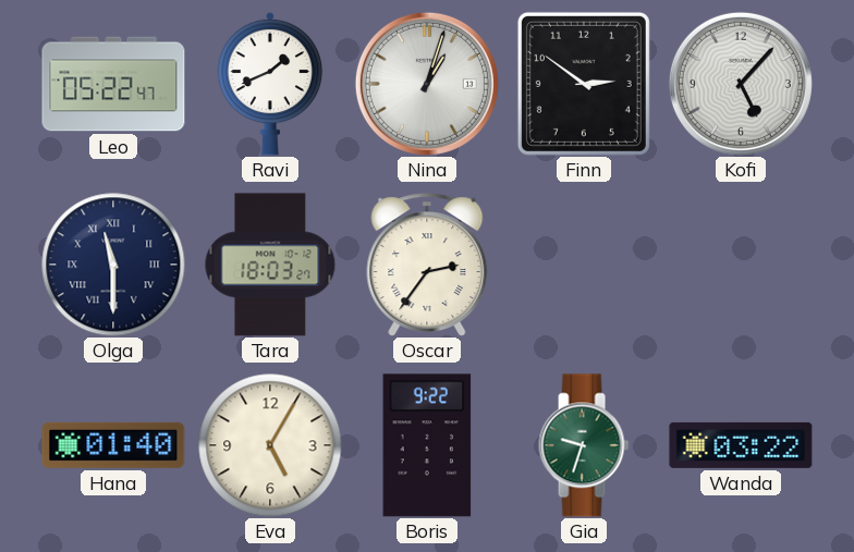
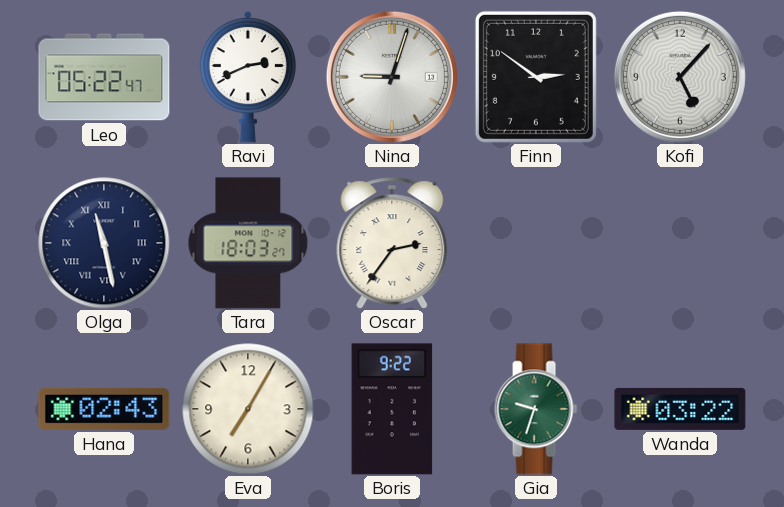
Ravi: 1:41 -> 2:41
Nina: 1:03 -> 9:03
Olga: 11:30 -> 11:28
Hana: 01:40 -> 02:43
Eva: 5:05 -> 7:05
